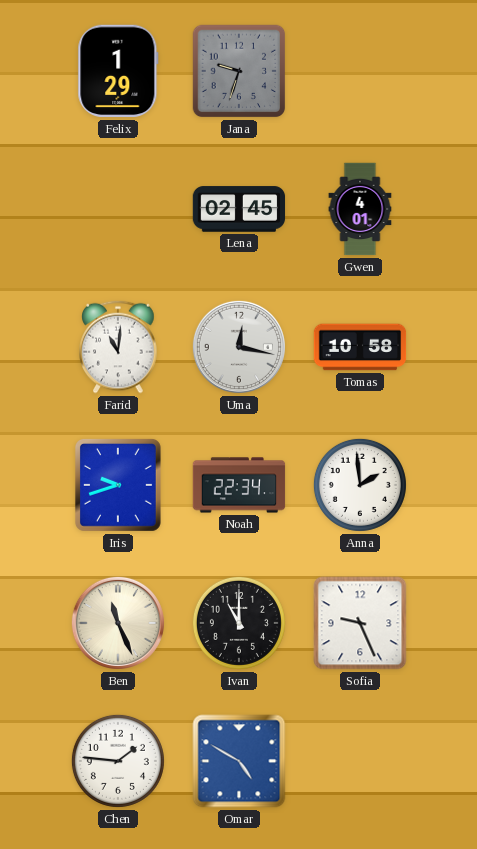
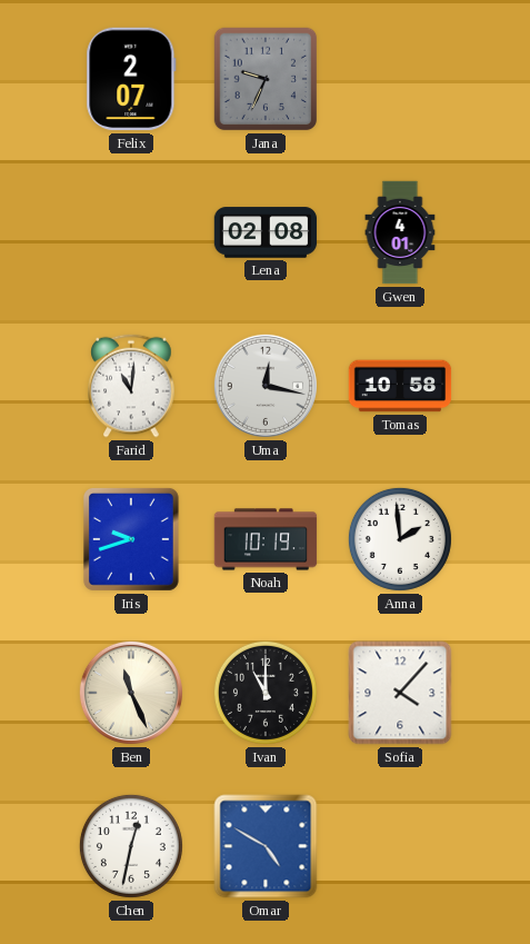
Felix: 1:29 -> 2:07
Jana: 9:33 -> 9:34
Lena: 02:45 -> 02:08
Noah: 22:34 -> 10:19
Sofia: 9:26 -> 4:07
Chen: 1:46 -> 12:32
